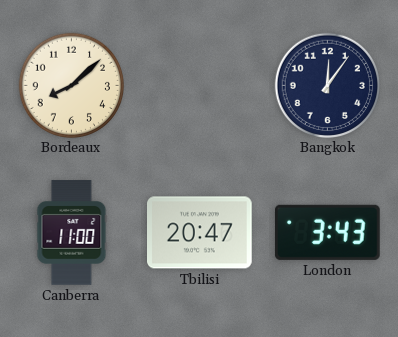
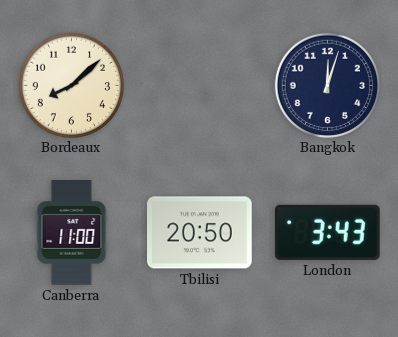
Bangkok: 12:06 -> 12:03
Tbilisi: 20:47 -> 20:50
